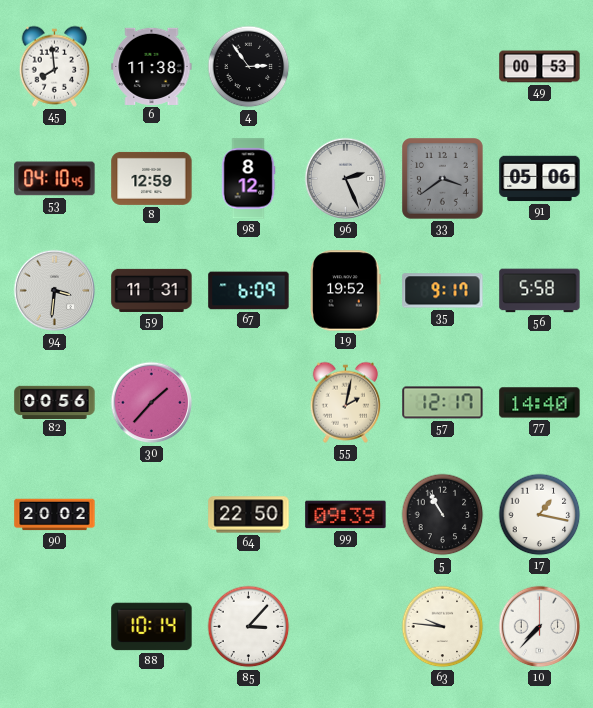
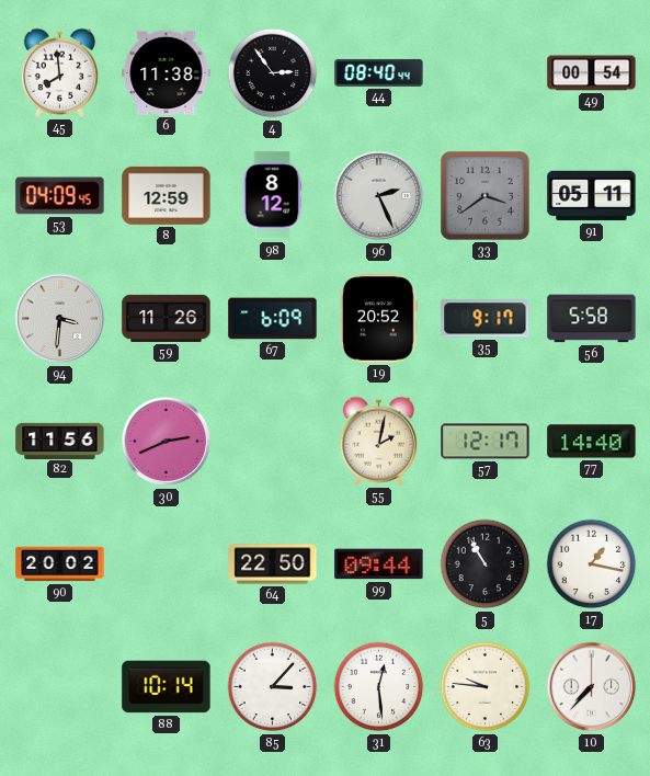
44: none -> 08:40
49: 00:53 -> 00:54
53: 04:10 -> 04:09
91: 05:06 -> 05:11
59: 11:31 -> 11:26
19: 19:52 -> 20:52
82: 00:56 -> 11:56
30: 1:37 -> 2:41
99: 09:39 -> 09:44
31: none -> 12:29
